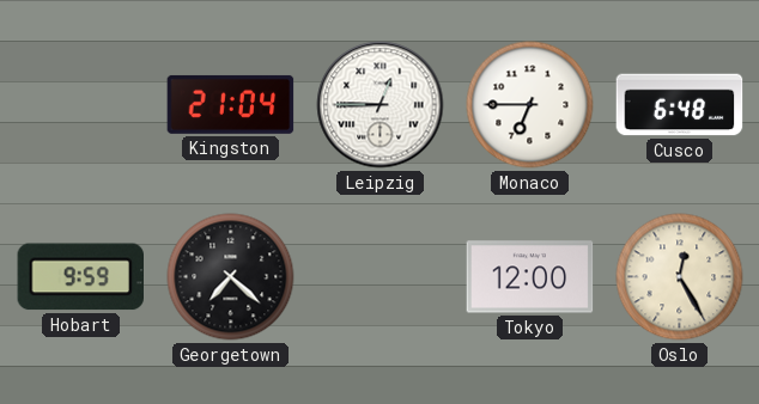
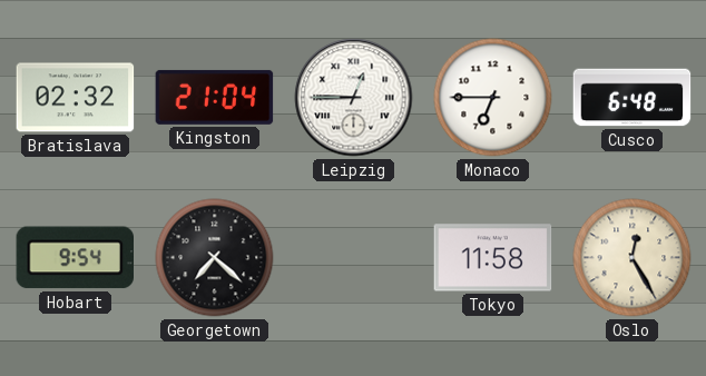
Bratislava: none -> 02:32
Hobart: 9:59 -> 9:54
Tokyo: 12:00 -> 11:58
